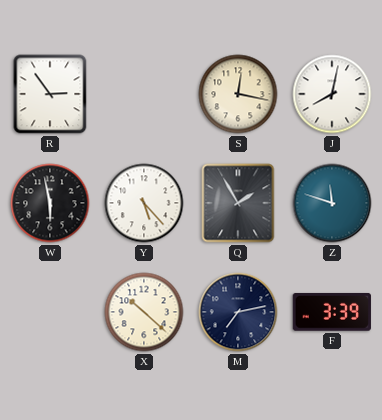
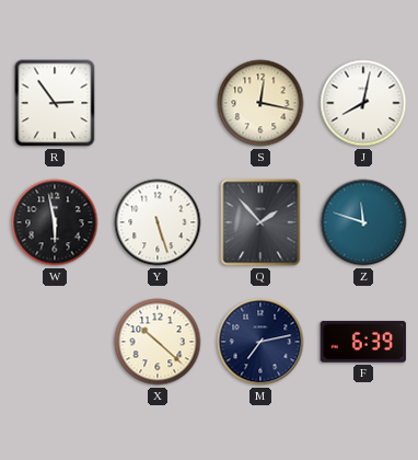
Y: 5:23 -> 5:27
Q: 1:55 -> 1:53
F: 3:39 -> 6:39
